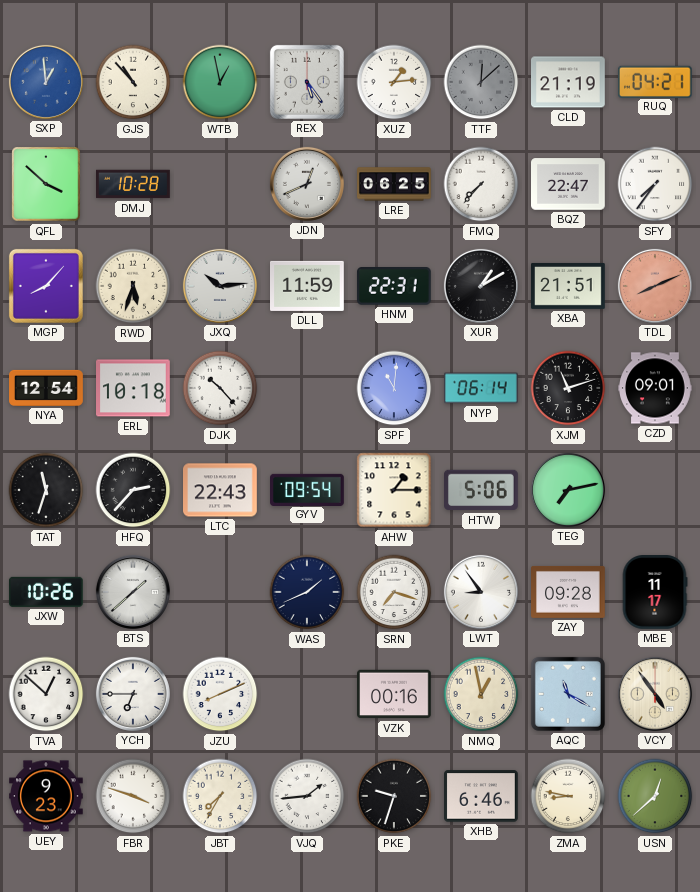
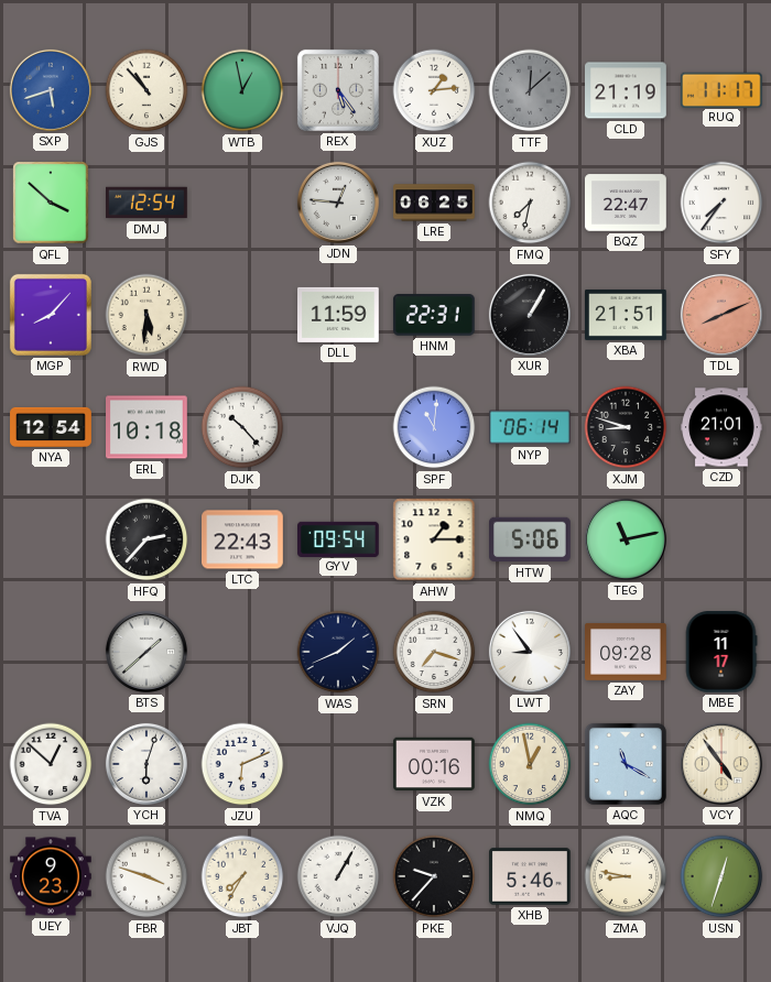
SXP: 12:59 -> 5:42
RUQ: 04:21 -> 11:17
DMJ: 10:28 -> 12:54
JDN: 12:41 -> 12:46
FMQ: 7:37 -> 7:32
RWD: 5:33 -> 5:31
JXQ: 10:14 -> none
XUR: 1:10 -> 1:05
XJM: 11:12 -> 8:48
CZD: 09:01 -> 21:01
TAT: 11:33 -> none
TEG: 7:13 -> 11:13
JXW: 10:26 -> none
YCH: 6:45 -> 6:03
JZU: 8:11 -> 6:11
VJQ: 1:44 -> 1:05
PKE: 9:33 -> 9:37
XHB: 6:46 -> 5:46
USN: 12:38 -> 12:33
